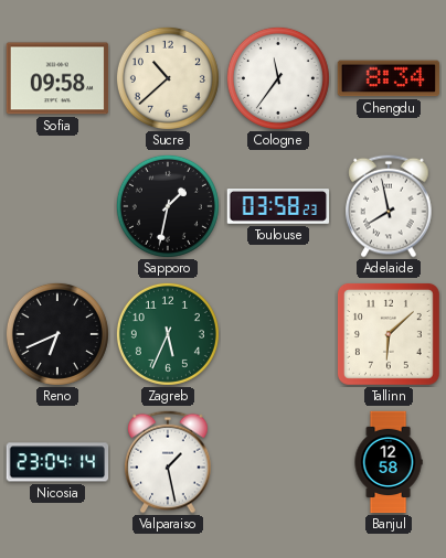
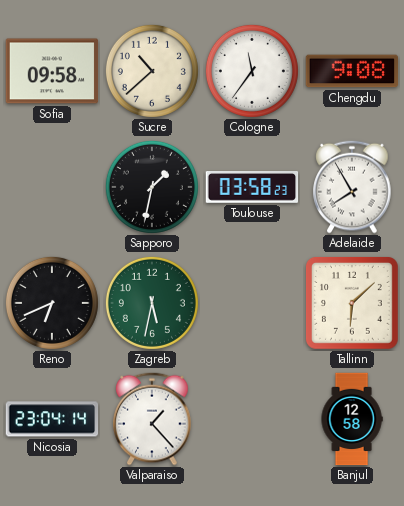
Chengdu: 8:34 -> 9:08
Adelaide: 7:58 -> 7:55
Zagreb: 5:34 -> 5:32
Valparaiso: 1:28 -> 1:23
